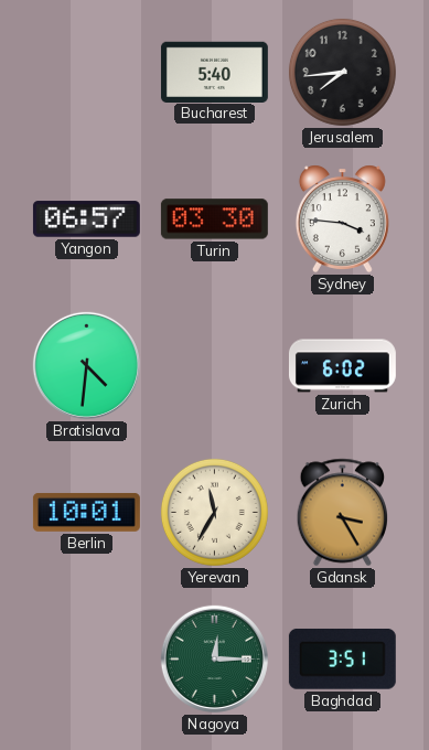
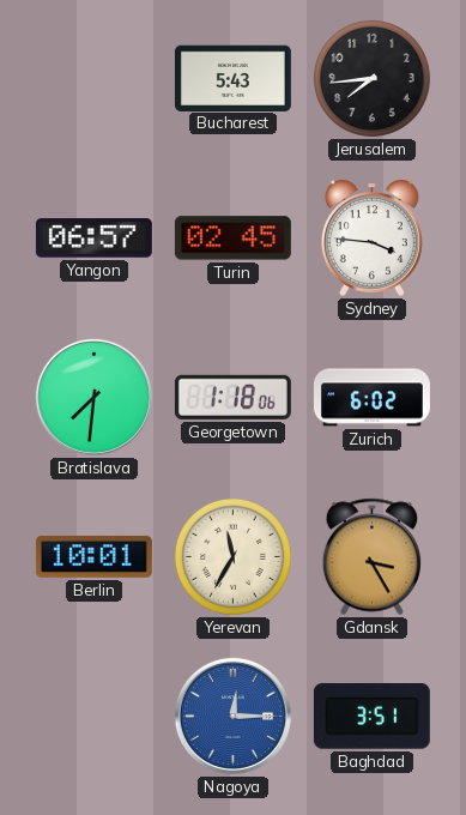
Bucharest: 5:40 -> 5:43
Turin: 03:30 -> 02:45
Bratislava: 4:31 -> 7:31
Georgetown: none -> 1:18
Nagoya dial: green -> blue
